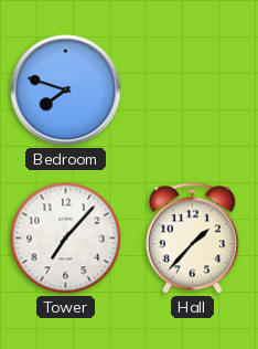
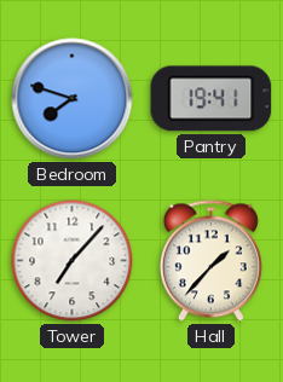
Pantry: none -> 19:41
